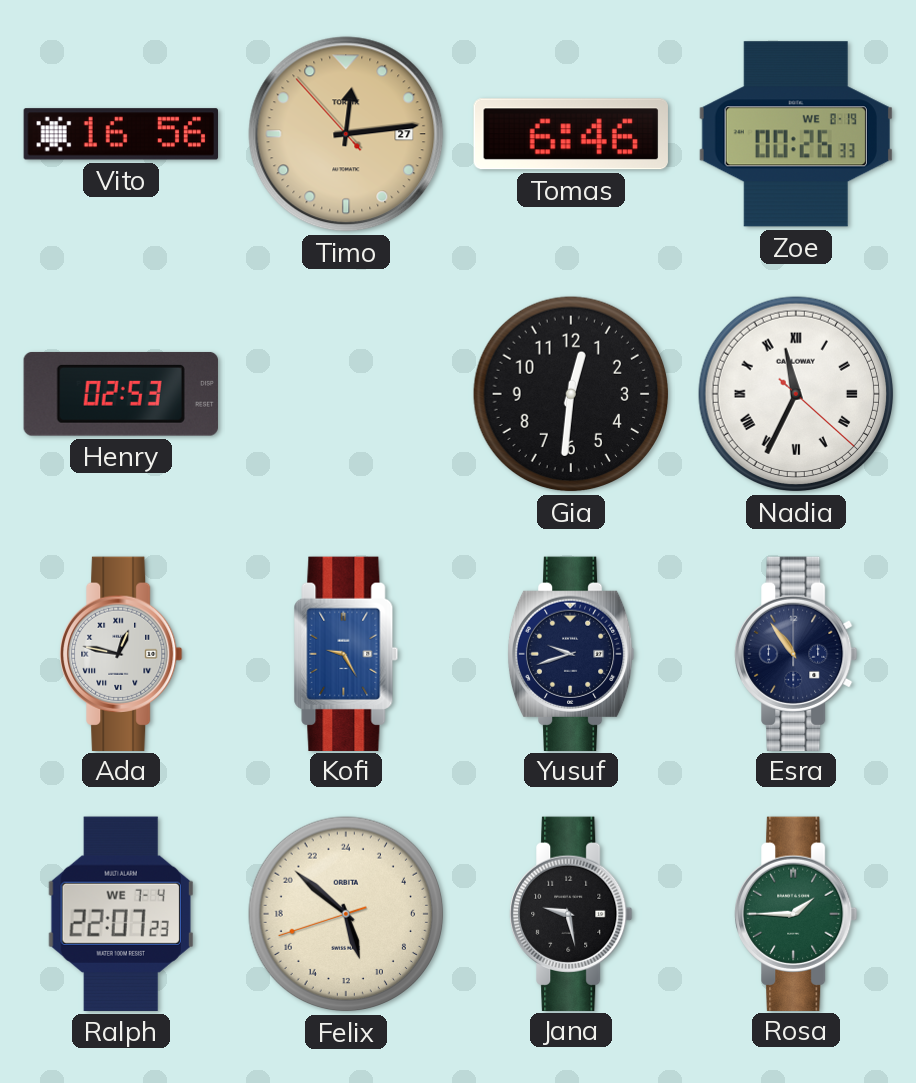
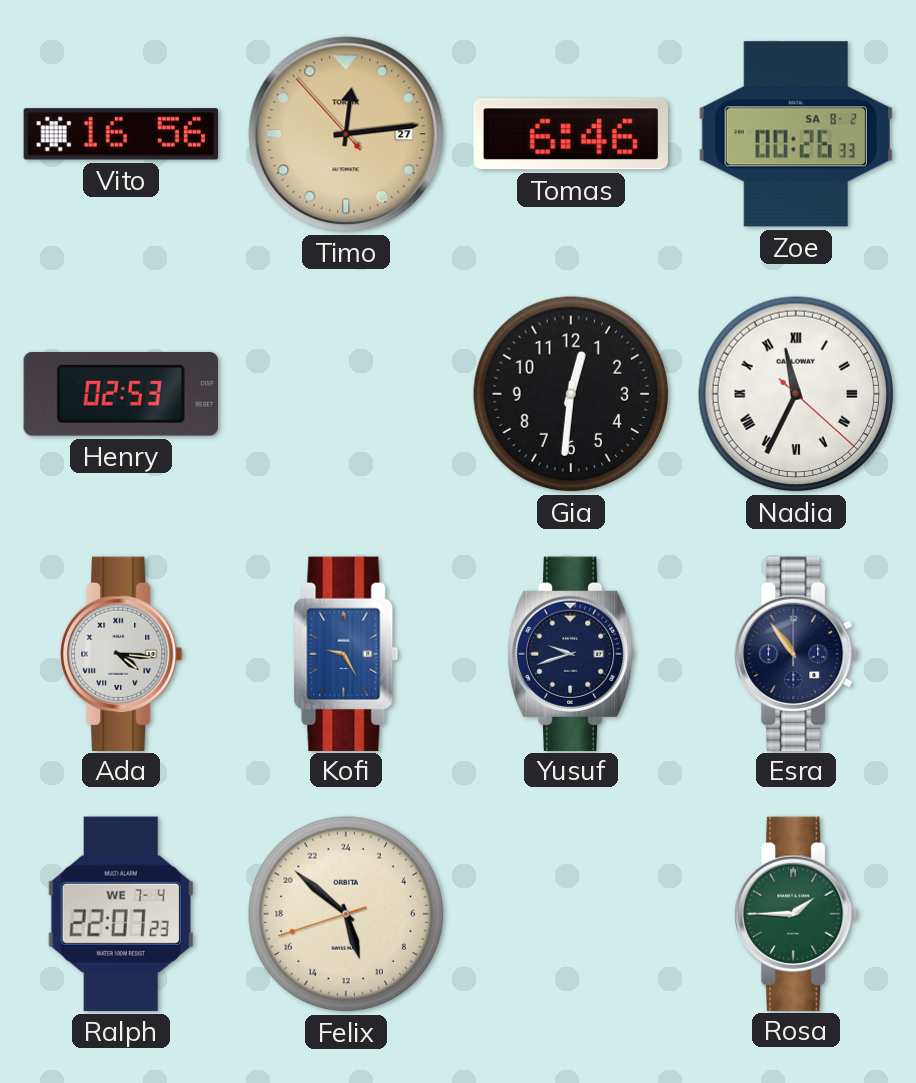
Zoe date: WE 8-19 -> SA 8-2
Ada: 12:47 -> 4:16
Jana: 9:28 -> none
